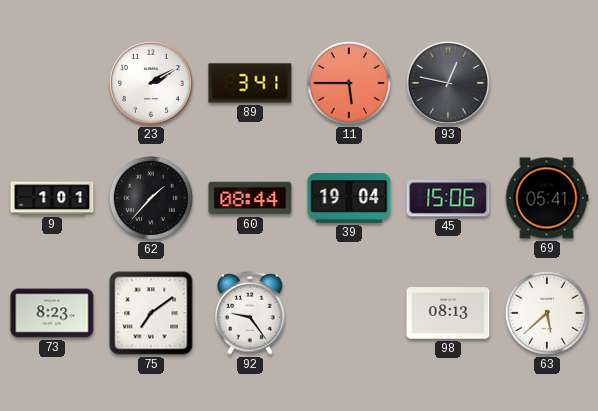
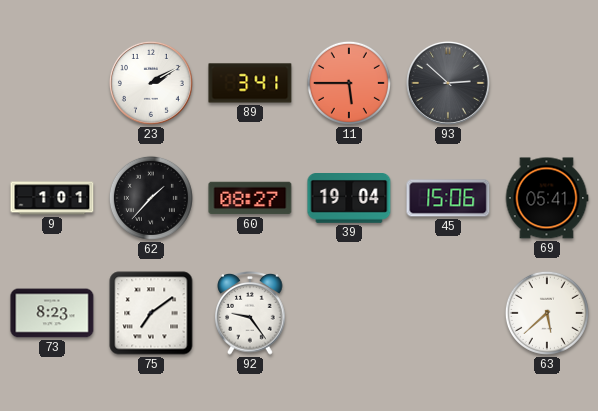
93: 12:47 -> 2:52
60: 08:44 -> 08:27
98: 08:13 -> none
